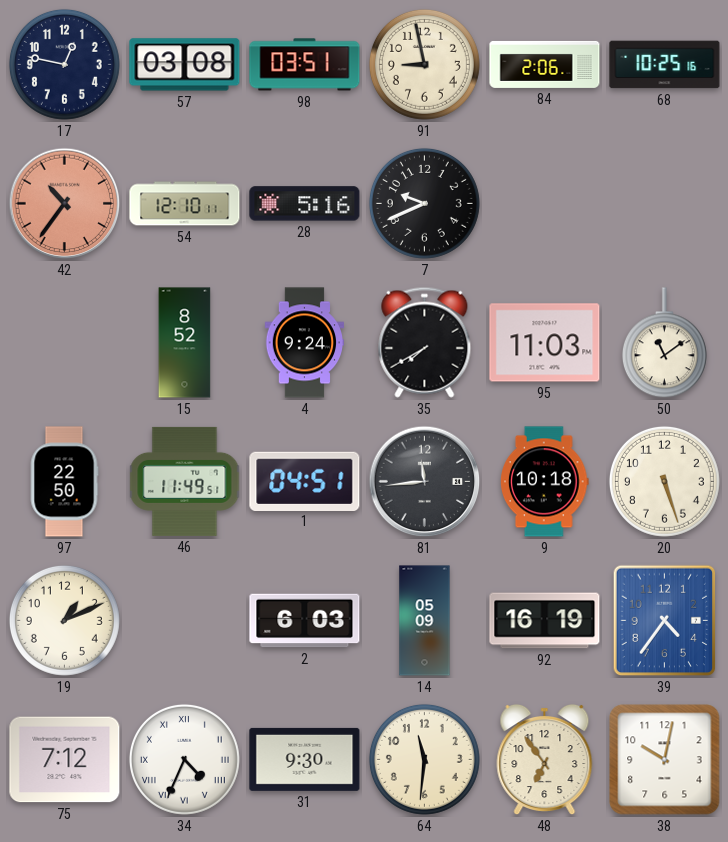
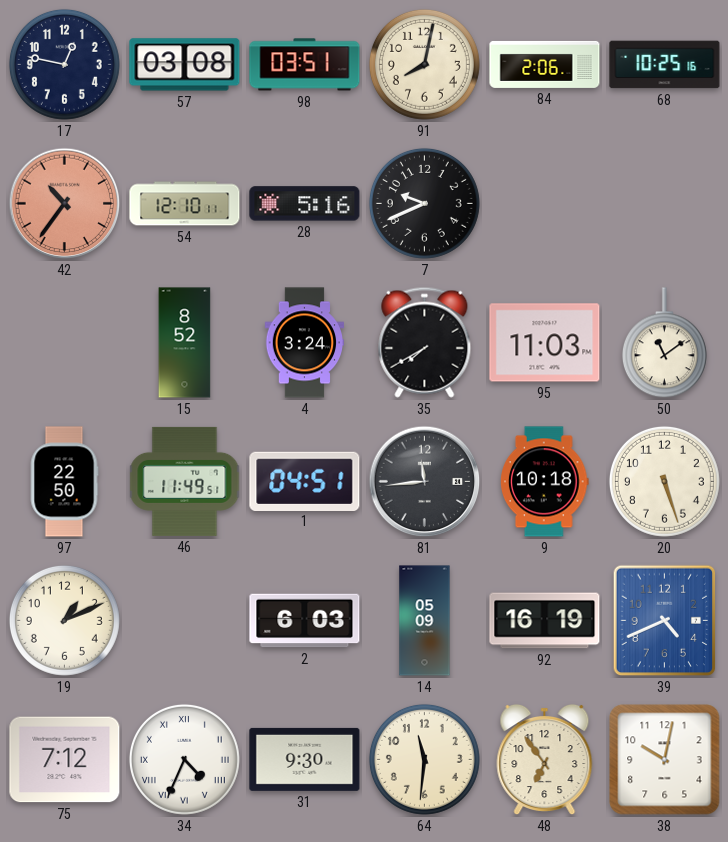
91: 8:58 -> 8:02
4: 9:24 -> 3:24
39: 4:36 -> 4:41
